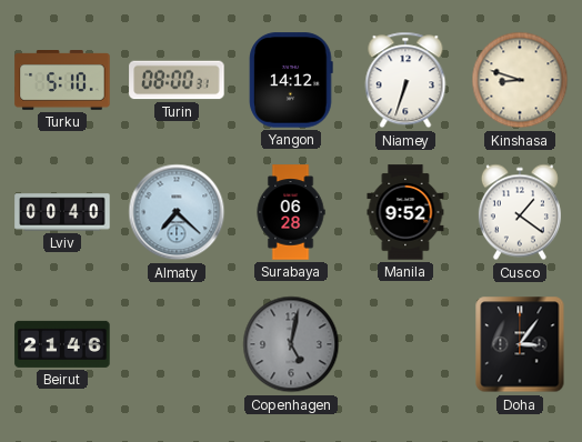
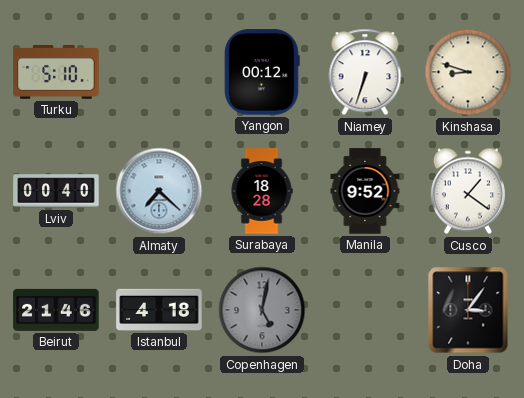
Turin: 08:00 -> none
Yangon: 14:12 -> 00:12
Surabaya: 06:28 -> 18:28
Istanbul: none -> 4:18
